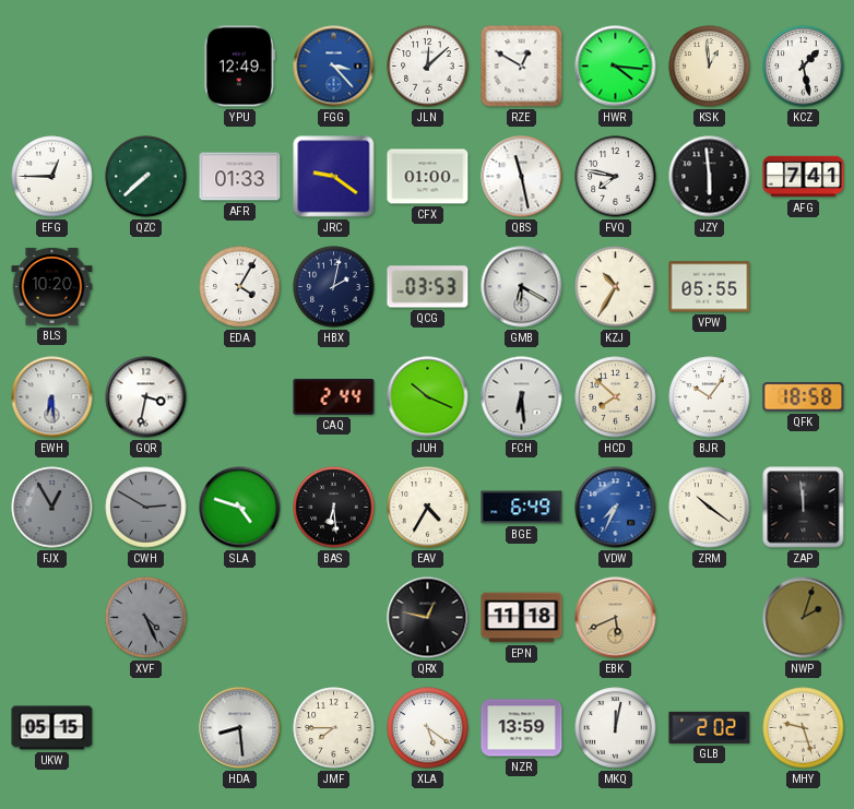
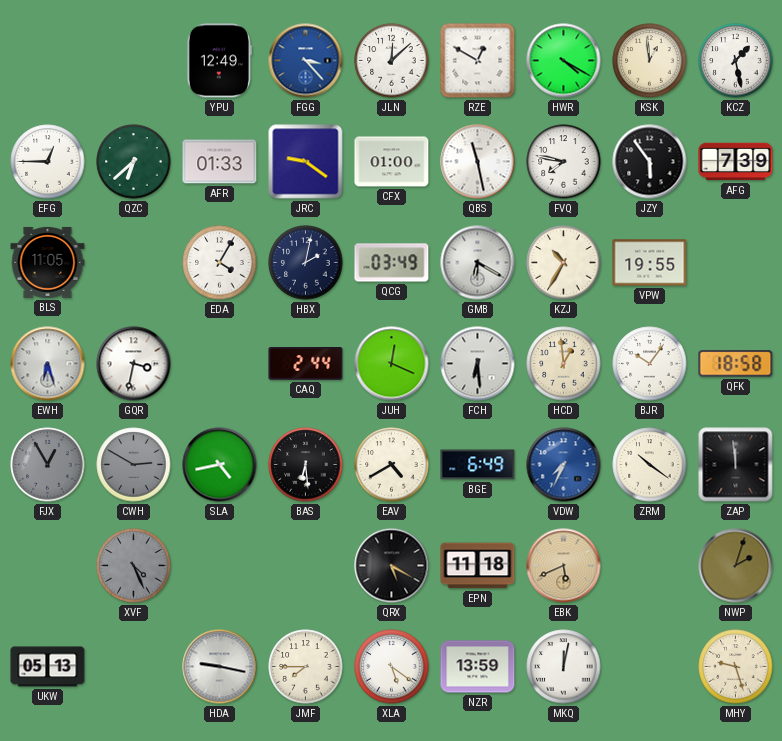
HWR: 4:16 -> 4:20
QZC: 7:38 -> 6:38
JZY: 5:59 -> 5:54
AFG: 7:41 -> 7:39
BLS: 10:20 -> 11:05
QCG: 03:53 -> 03:49
VPW: 05:55 -> 19:55
EWH: 6:29 -> 6:27
JUH: 10:19 -> 12:19
HCD: 7:52 -> 12:59
SLA: 4:48 -> 4:43
EAV: 4:35 -> 4:40
QRX: 12:47 -> 5:20
UKW: 05:15 -> 05:13
HDA: 8:29 -> 9:17
GLB: 2:02 -> none
